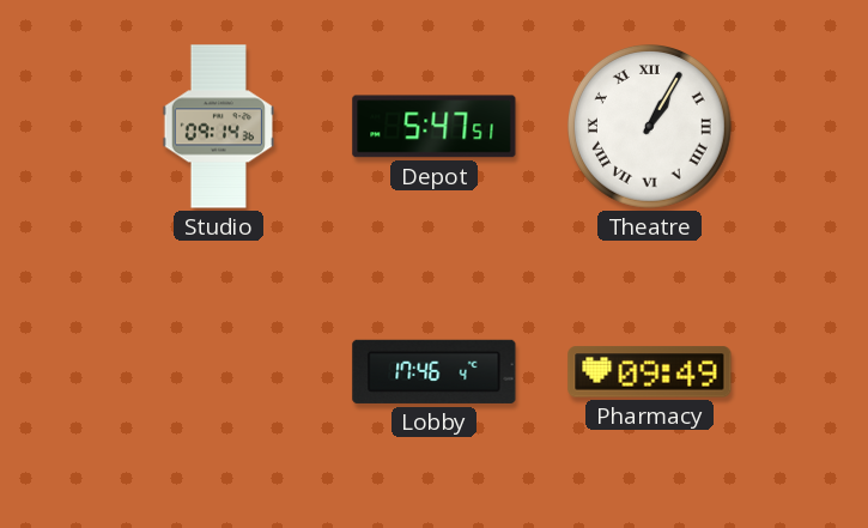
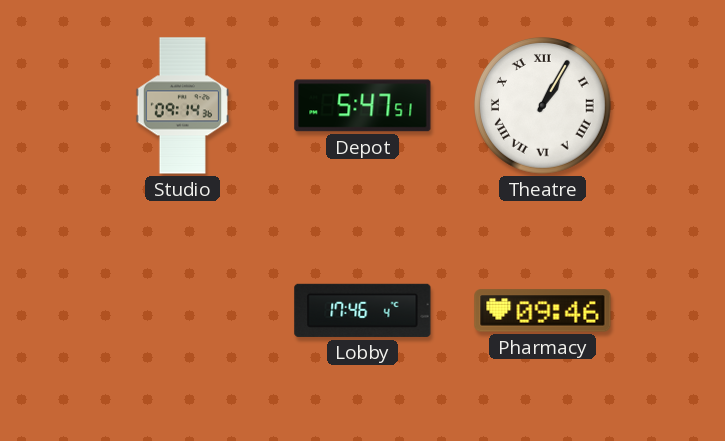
Pharmacy: 09:49 -> 09:46
